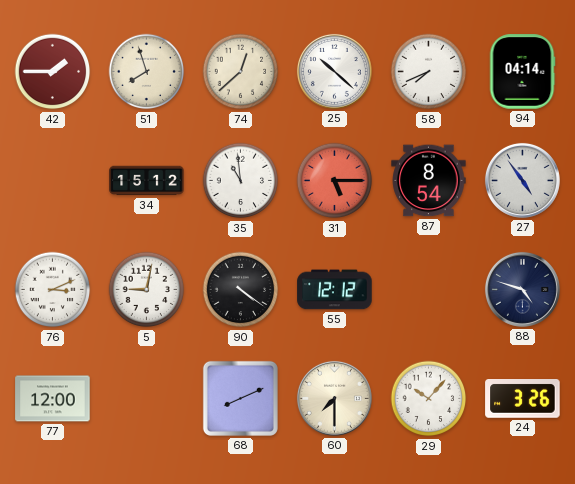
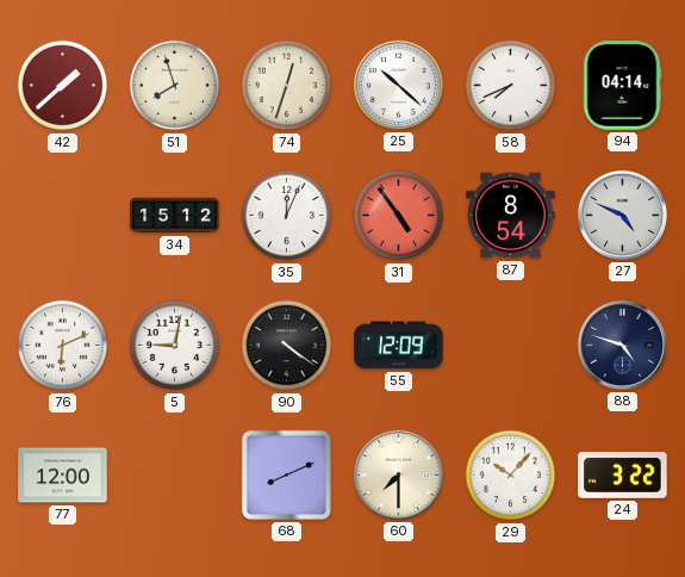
42: 1:45 -> 1:38
74: 12:38 -> 12:33
35: 10:59 -> 12:04
31: 5:15 -> 4:54
27: 4:54 -> 4:49
76: 3:11 -> 6:11
55: 12:12 -> 12:09
24: 3:26 -> 3:22
